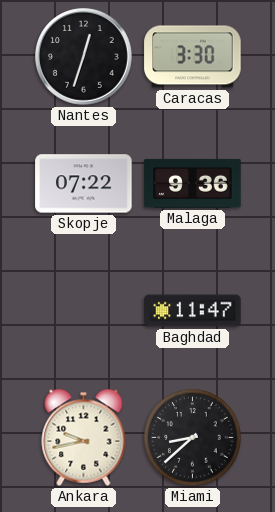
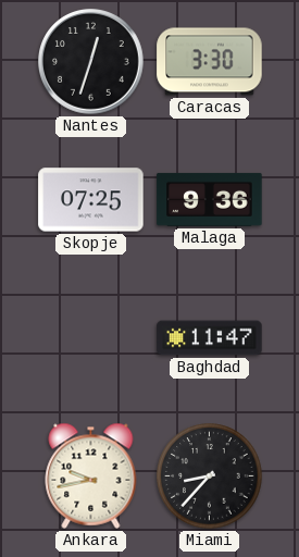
Skopje: 07:22 -> 07:25
Miami: 8:38 -> 8:37
